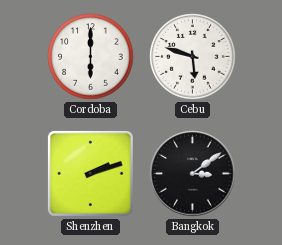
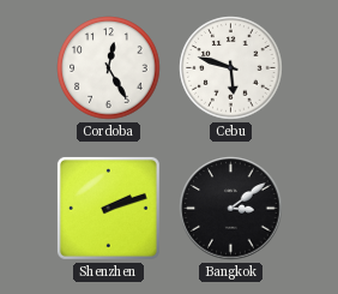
Cordoba: 6:00 -> 12:25
